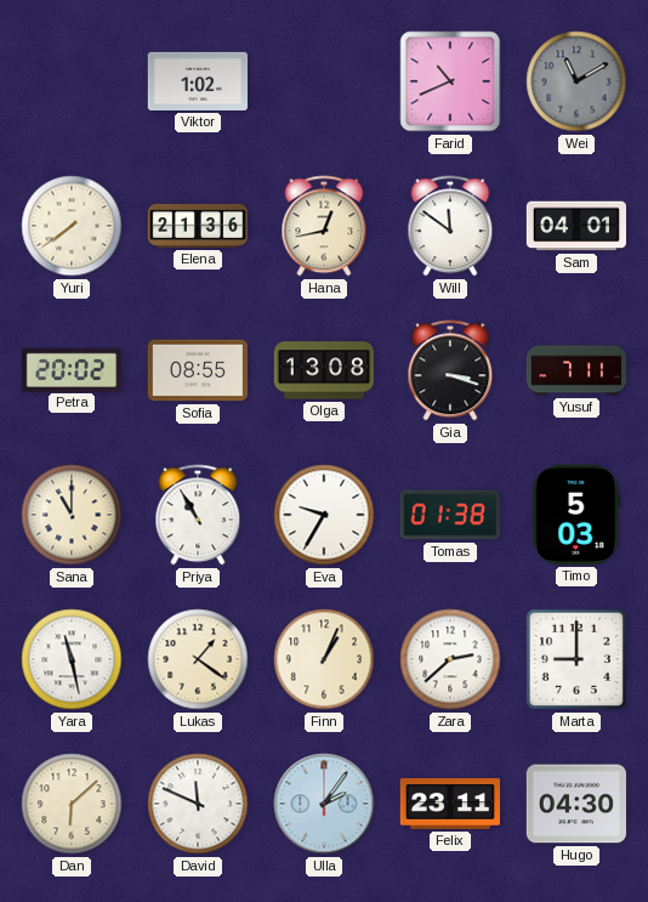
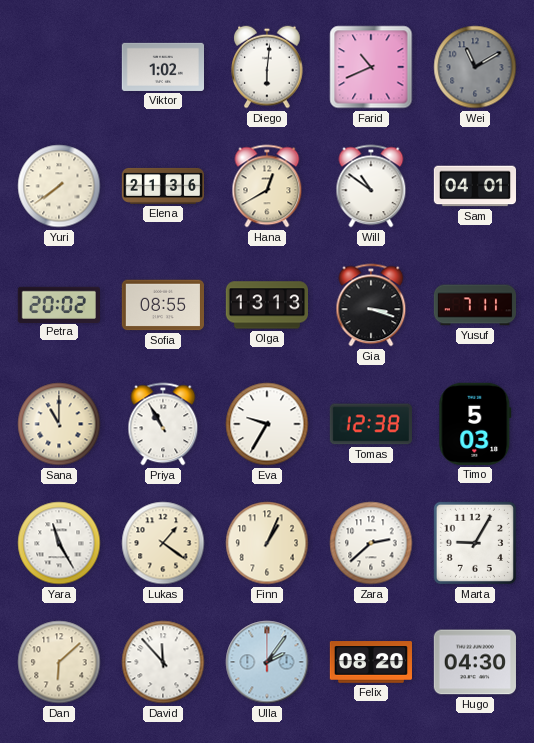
Diego: none -> 6:01
Hana: 12:43 -> 12:40
Will: 11:51 -> 10:51
Olga: 13:08 -> 13:13
Tomas: 01:38 -> 12:38
Yara: 11:28 -> 11:25
Marta: 9:00 -> 9:05
David: 11:49 -> 11:53
Felix: 23:11 -> 08:20
